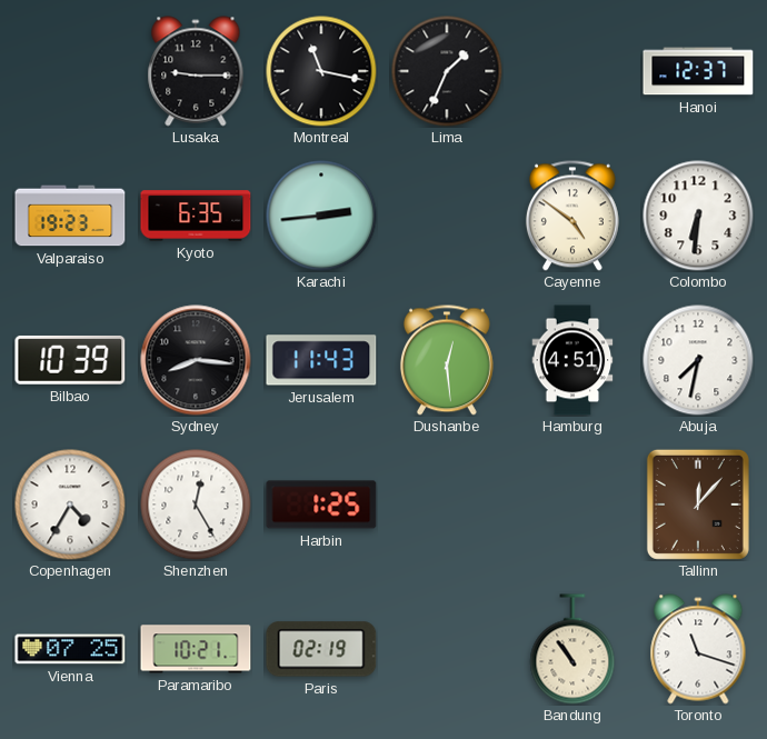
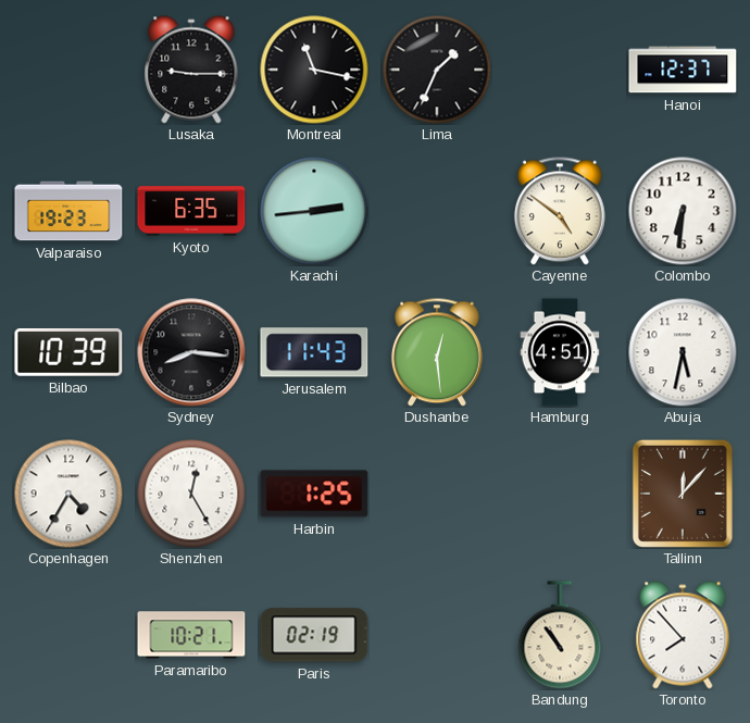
Abuja: 7:32 -> 5:32
Vienna: 07:25 -> none
Toronto: 11:18 -> 7:53
